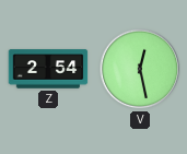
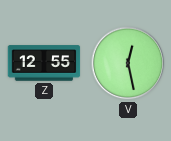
Z: 2:54 -> 12:55
